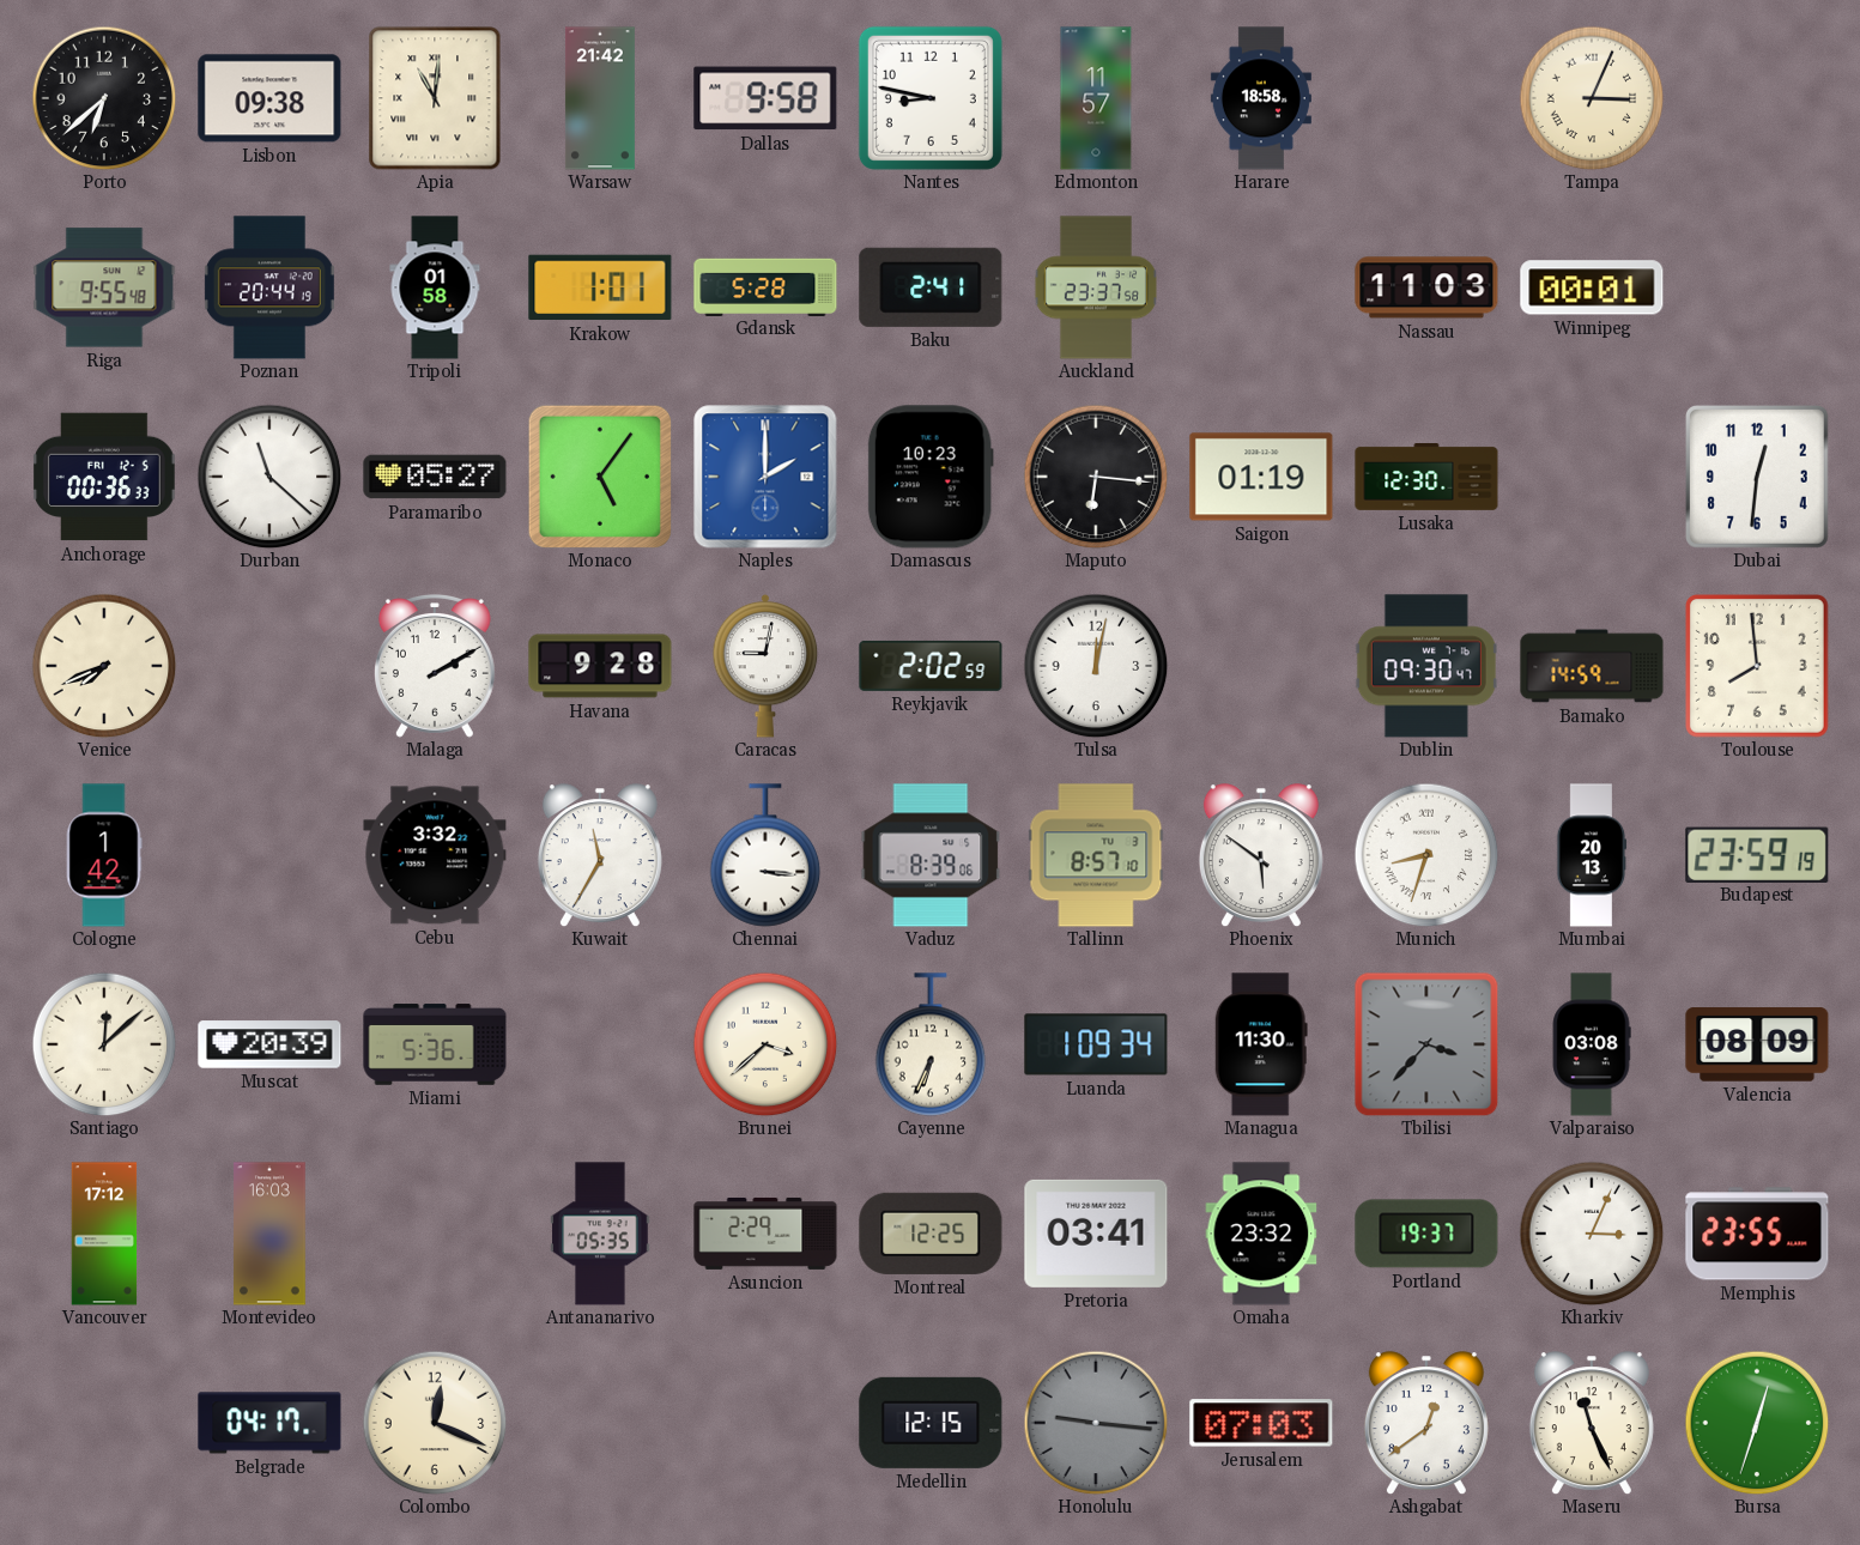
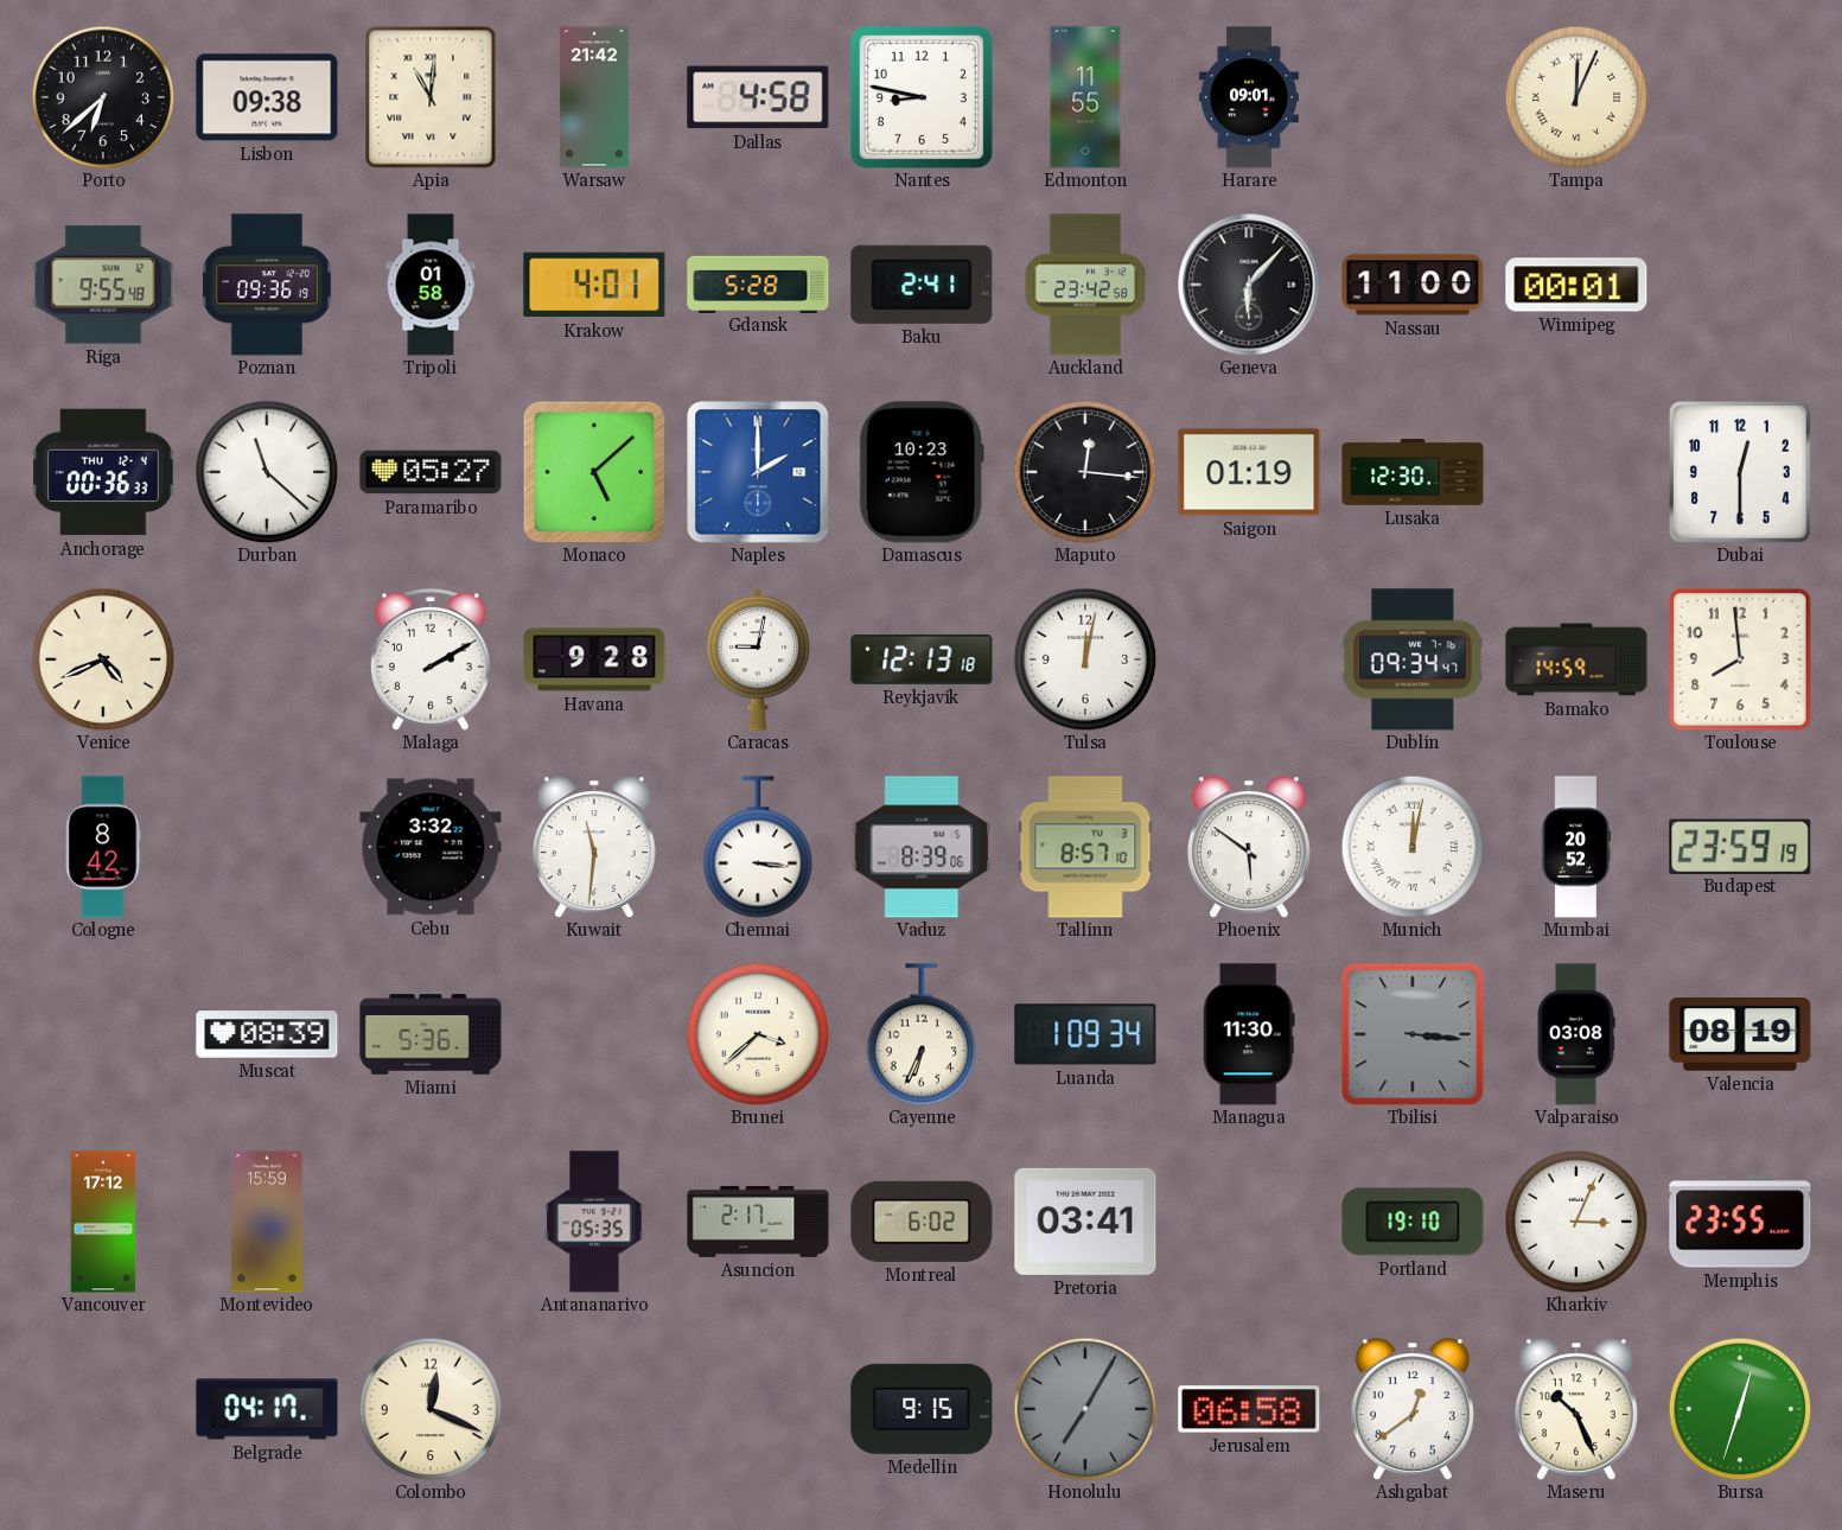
Dallas: 9:58 -> 4:58
Edmonton: 11:57 -> 11:55
Harare: 18:58 -> 09:01
Tampa: 3:04 -> 12:04
Poznan: 20:44 -> 09:36
Krakow: 1:01 -> 4:01
Auckland: 23:37 -> 23:42
Geneva: none -> 6:07
Nassau: 11:03 -> 11:00
Anchorage date: FRI 12-5 -> THU 12-4
Monaco: 5:06 -> 5:08
Maputo: 6:16 -> 12:16
Dubai: 12:31 -> 12:30
Venice: 7:41 -> 4:41
Reykjavik: 2:02 -> 12:13
Dublin: 09:30 -> 09:34
Cologne: 1:42 -> 8:42
Kuwait: 11:35 -> 11:31
Munich: 8:33 -> 12:02
Mumbai: 20:13 -> 20:52
Santiago: 12:08 -> none
Muscat: 20:39 -> 08:39
Tbilisi: 3:37 -> 3:16
Valencia: 08:09 -> 08:19
Montevideo: 16:03 -> 15:59
Asuncion: 2:29 -> 2:17
Montreal: 12:25 -> 6:02
Omaha: 23:32 -> none
Portland: 19:37 -> 19:10
Medellin: 12:15 -> 9:15
Honolulu: 9:16 -> 7:05
Jerusalem: 07:03 -> 06:58
Maseru: 11:26 -> 10:26
